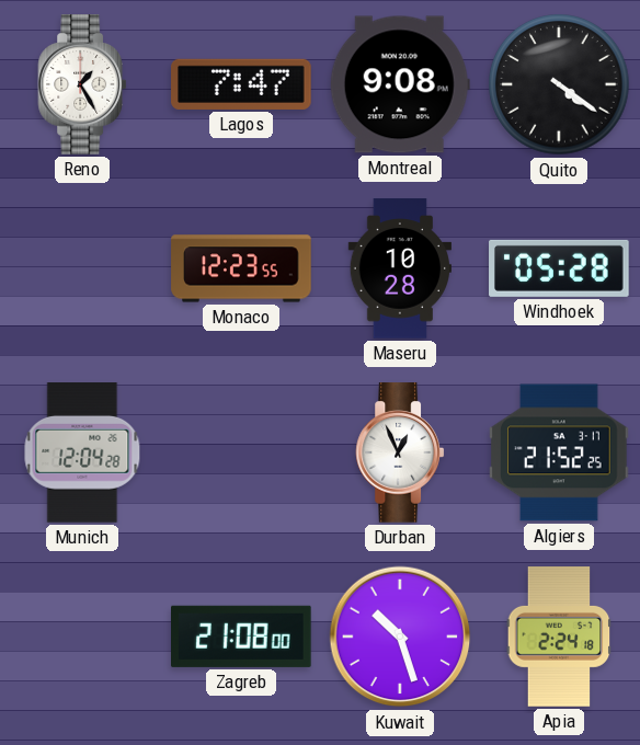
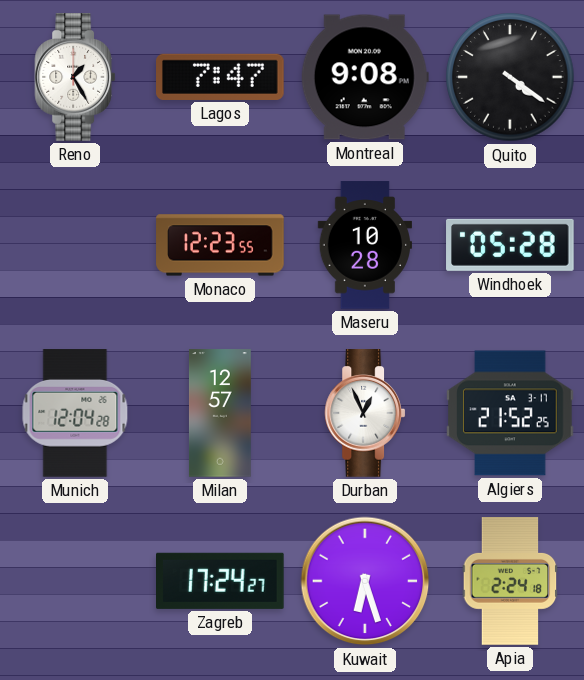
Milan: none -> 12:57
Zagreb: 21:08 -> 17:24
Kuwait: 10:27 -> 6:27
